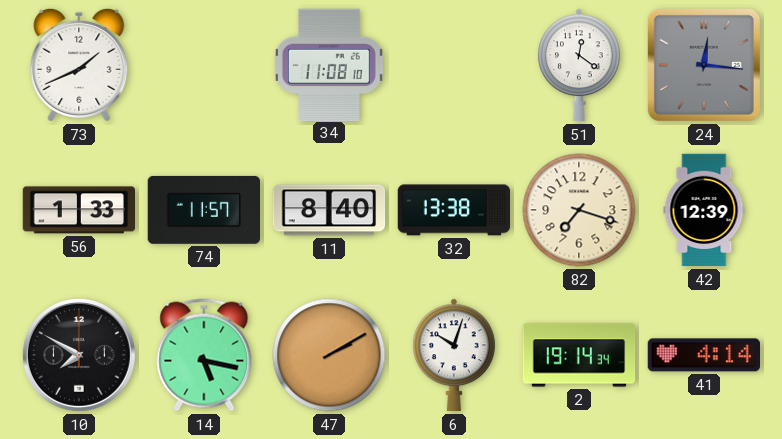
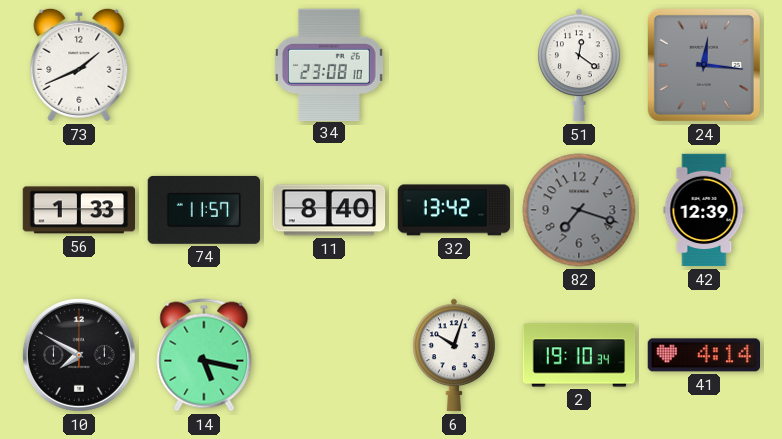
34: 11:08 -> 23:08
32: 13:38 -> 13:42
82 dial: cream -> grey
47: 2:10 -> none
2: 19:14 -> 19:10
